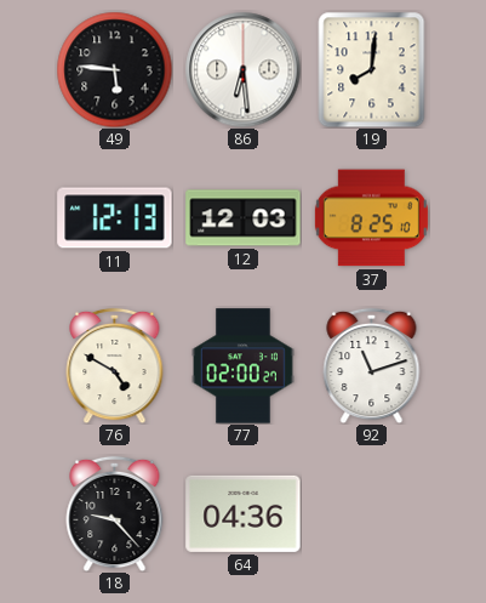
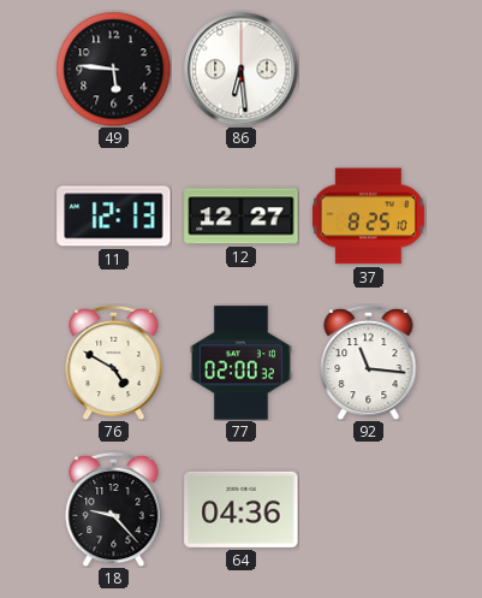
19: 8:01 -> none
12: 12:03 -> 12:27
77: 02:00:27 -> 02:00:32
92: 11:12 -> 11:16
